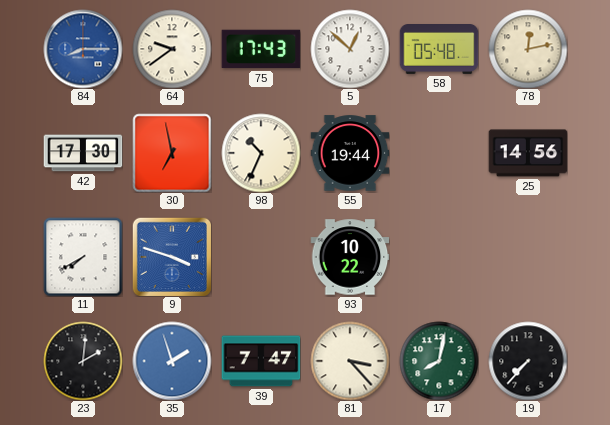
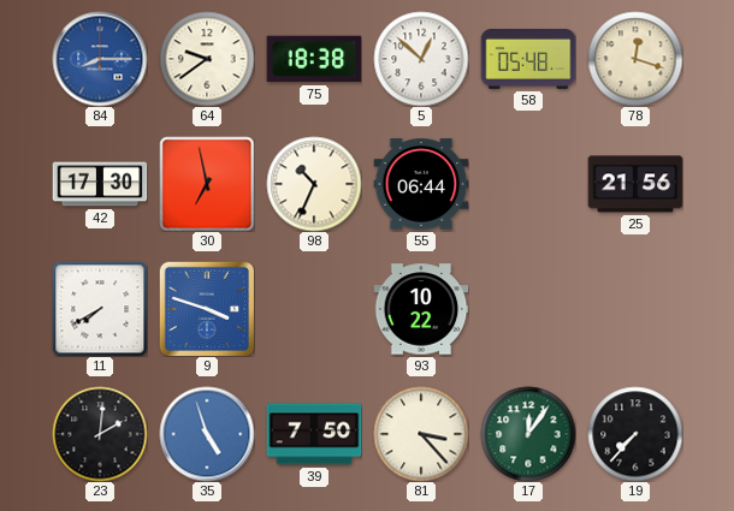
75: 17:43 -> 18:38
78: 12:13 -> 12:18
55: 19:44 -> 06:44
25: 14:56 -> 21:56
35: 1:57 -> 4:57
39: 7:47 -> 7:50
17: 8:02 -> 12:06
